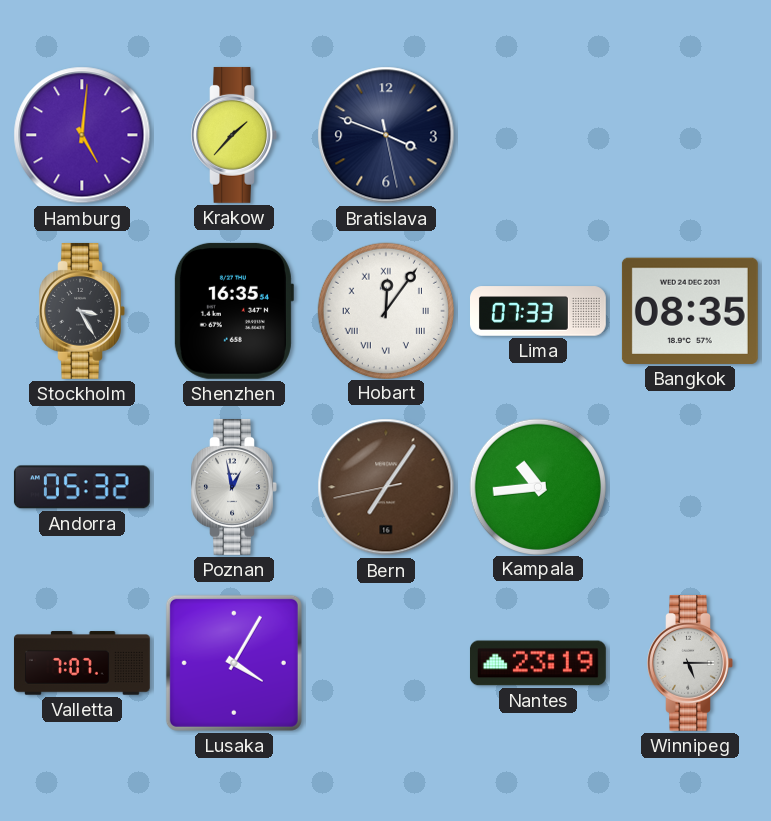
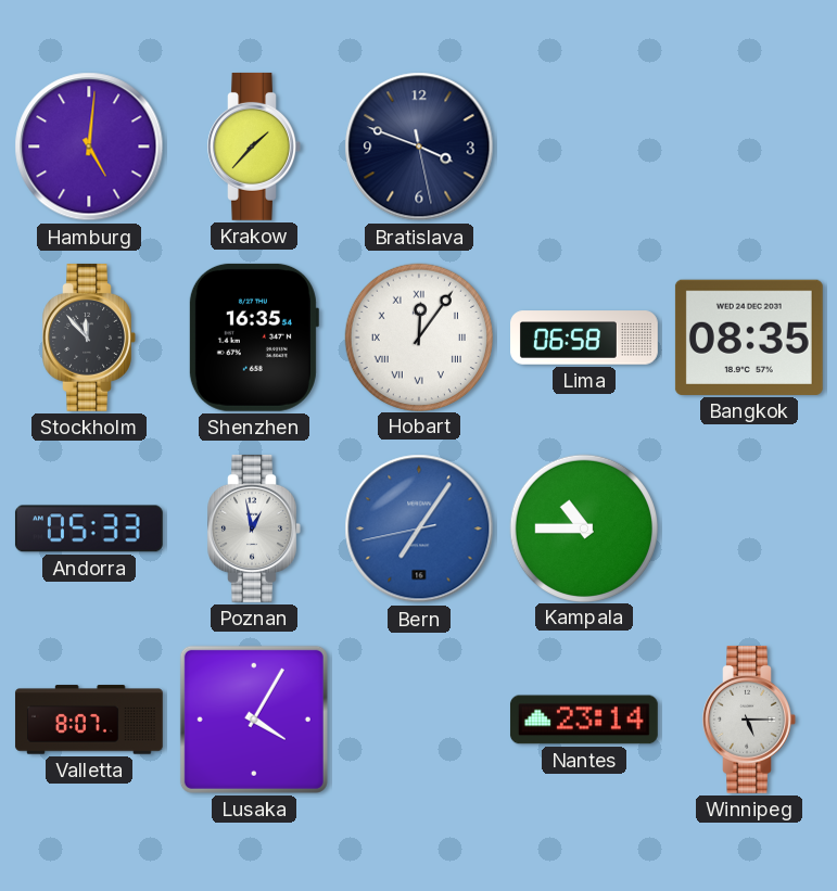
Stockholm: 3:25 -> 11:53
Lima: 07:33 -> 06:58
Andorra: 05:32 -> 05:33
Bern dial: brown -> blue
Kampala: 10:44 -> 10:45
Valletta: 7:07 -> 8:07
Nantes: 23:19 -> 23:14
